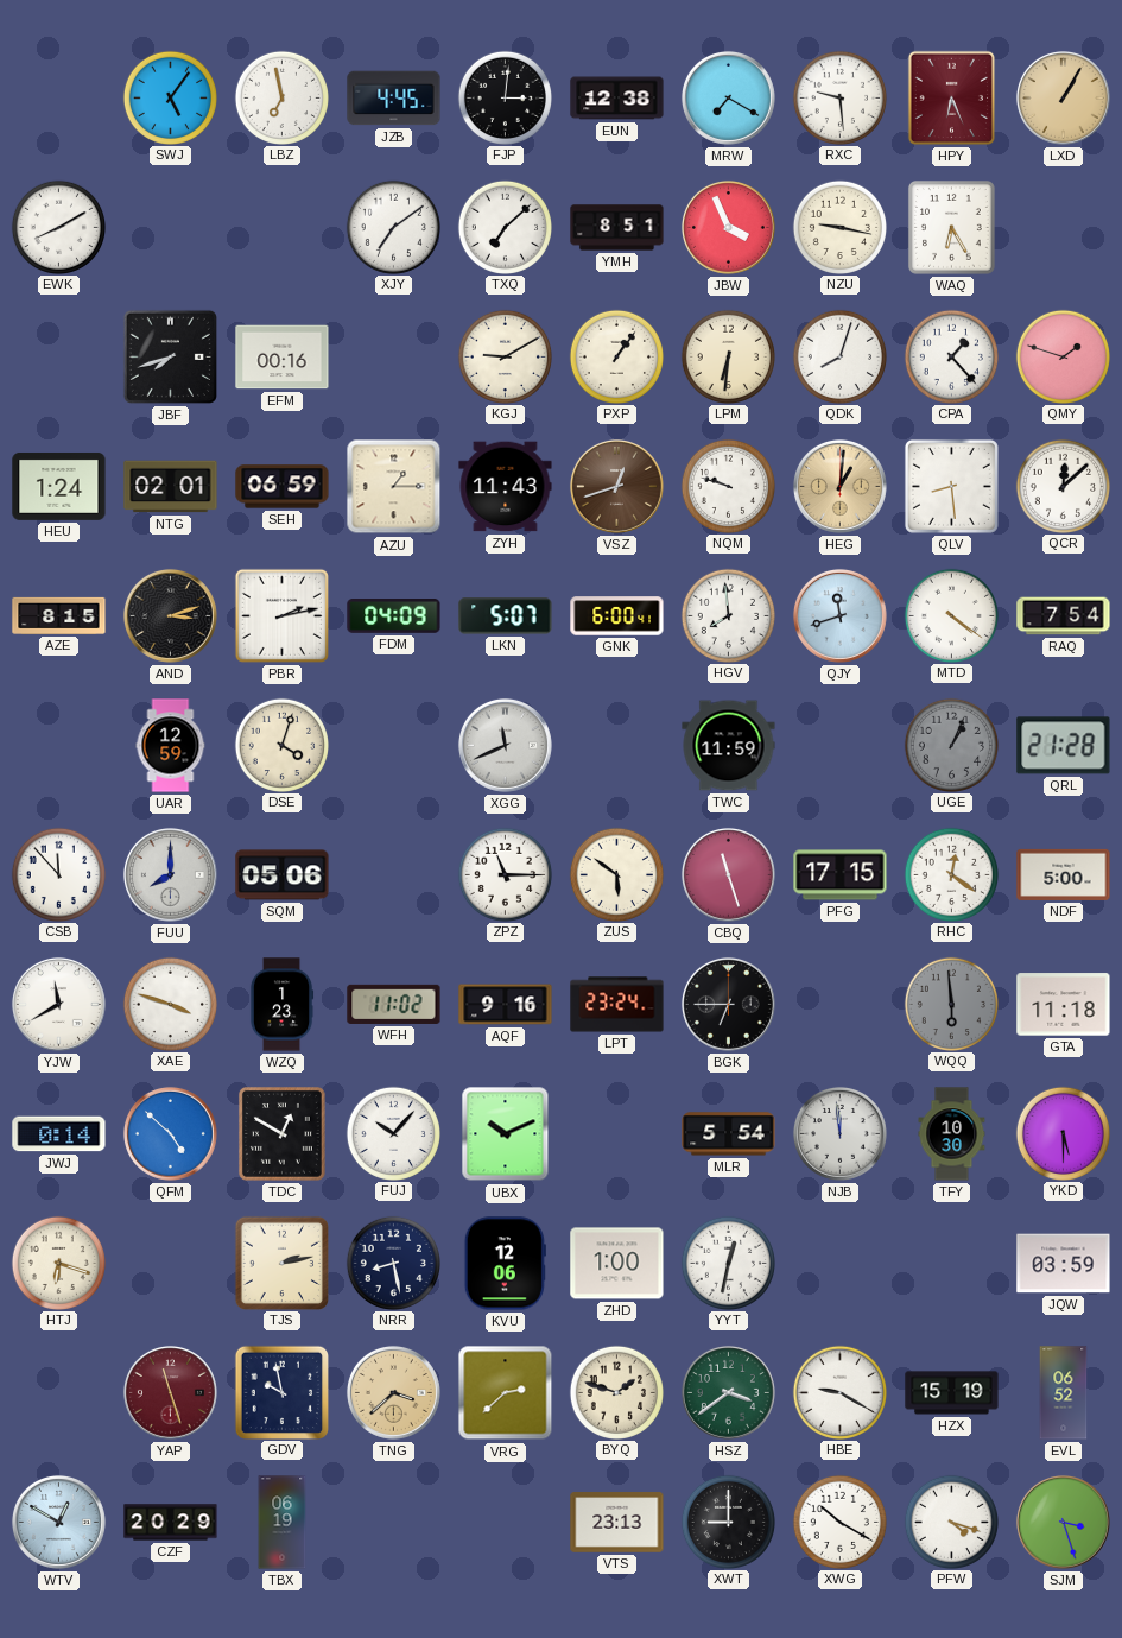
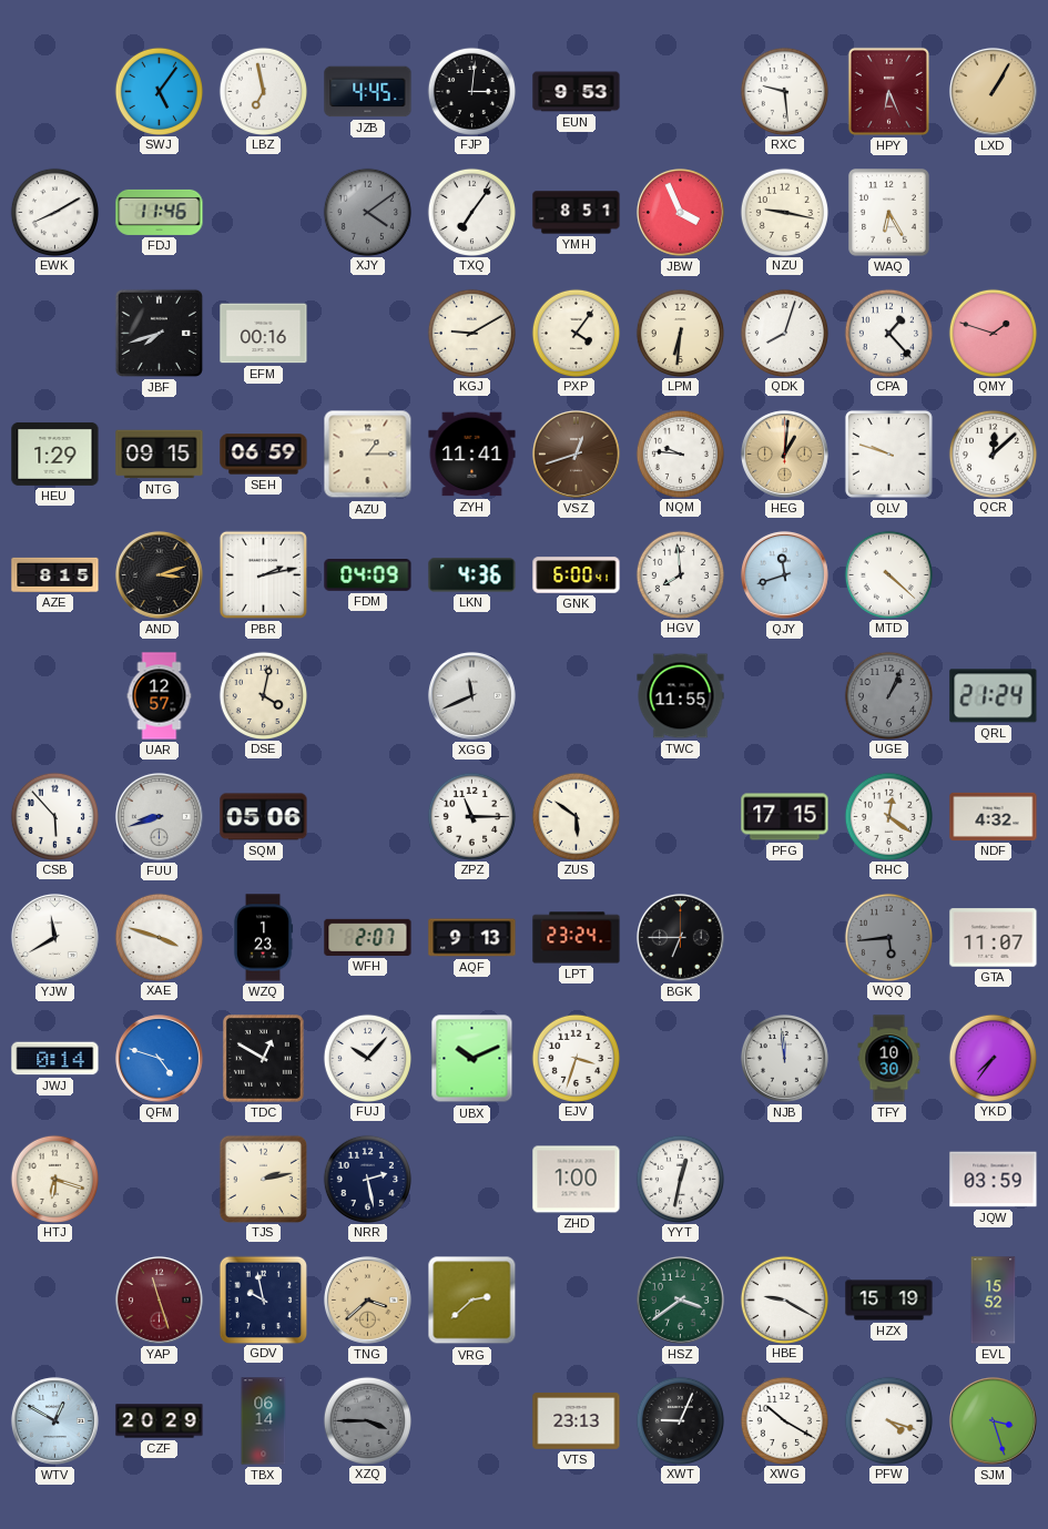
EUN: 12:38 -> 9:53
MRW: 7:20 -> none
FDJ: none -> 11:46
XJY: 7:09 -> 4:09
XJY dial: white -> grey
TXQ: 7:08 -> 7:06
PXP: 1:06 -> 4:06
HEU: 1:24 -> 1:29
NTG: 02:01 -> 09:15
ZYH: 11:43 -> 11:41
NQM: 9:48 -> 9:46
QLV: 8:29 -> 9:48
LKN: 5:07 -> 4:36
MTD: 4:21 -> 4:22
RAQ: 7:54 -> none
UAR: 12:59 -> 12:57
DSE: 4:03 -> 4:02
TWC: 11:59 -> 11:55
QRL: 21:28 -> 21:24
CSB: 11:53 -> 5:53
FUU: 8:00 -> 8:42
CBQ: 11:27 -> none
NDF: 5:00 -> 4:32
WFH: 11:02 -> 2:07
AQF: 9:16 -> 9:13
WQQ: 5:59 -> 5:44
GTA: 11:18 -> 11:07
QFM: 4:52 -> 4:48
EJV: none -> 3:33
MLR: 5:54 -> none
YKD: 5:30 -> 7:36
NRR: 8:28 -> 2:28
KVU: 12:06 -> none
BYQ: 1:48 -> none
EVL: 06:52 -> 15:52
TBX: 06:19 -> 06:14
XZQ: none -> 3:45
XWT: 9:00 -> 9:04
